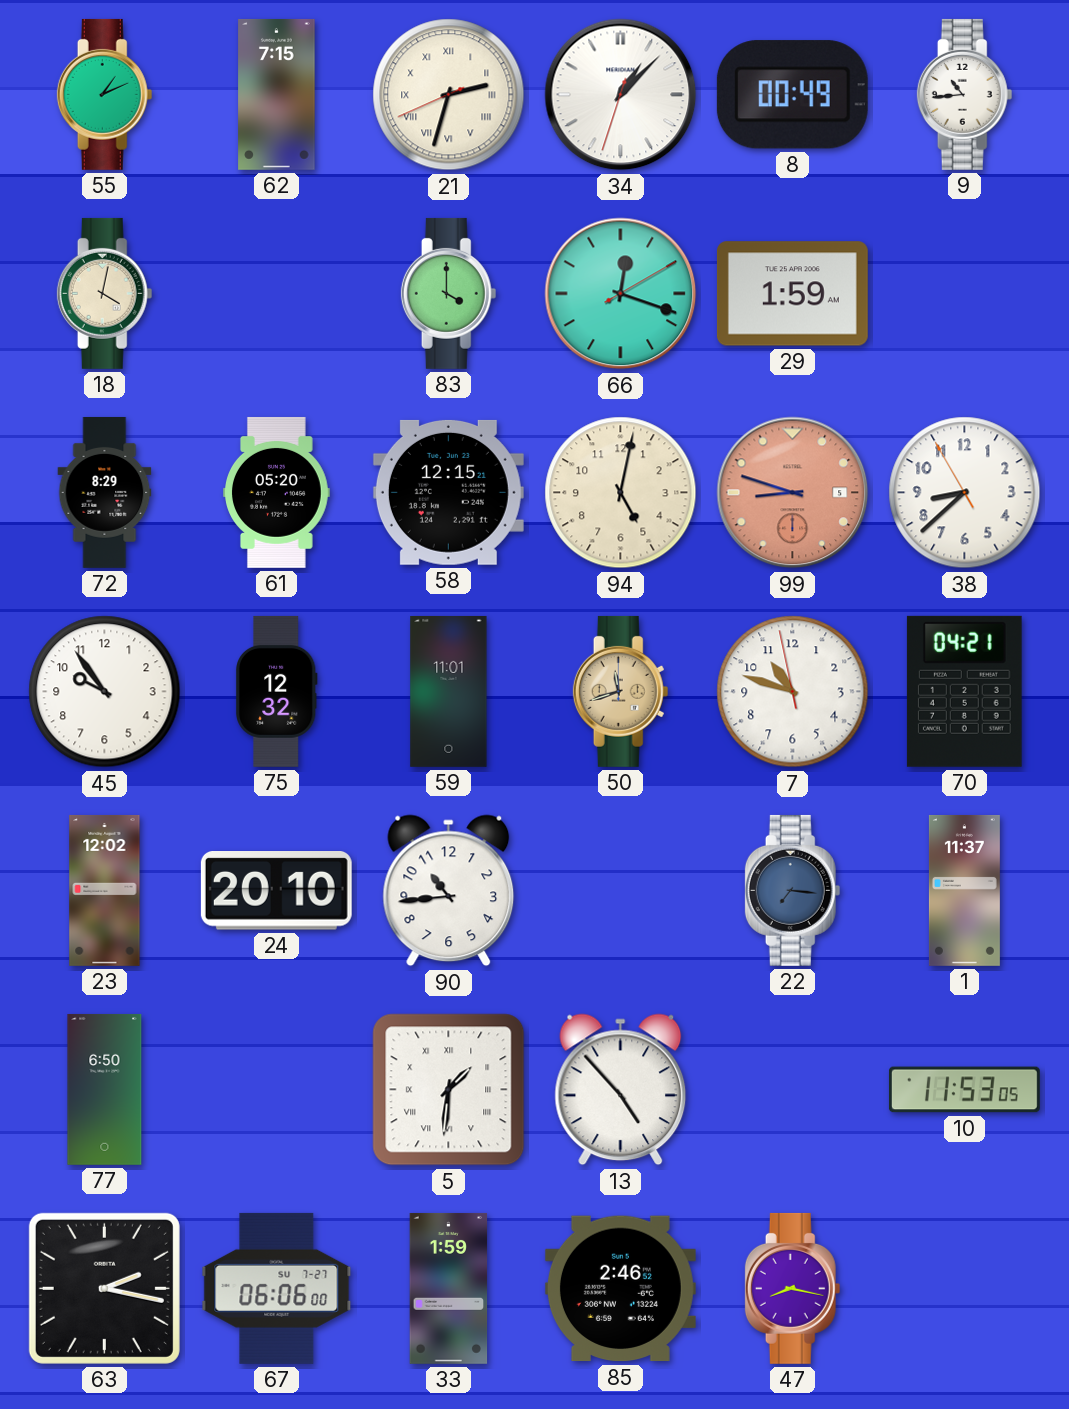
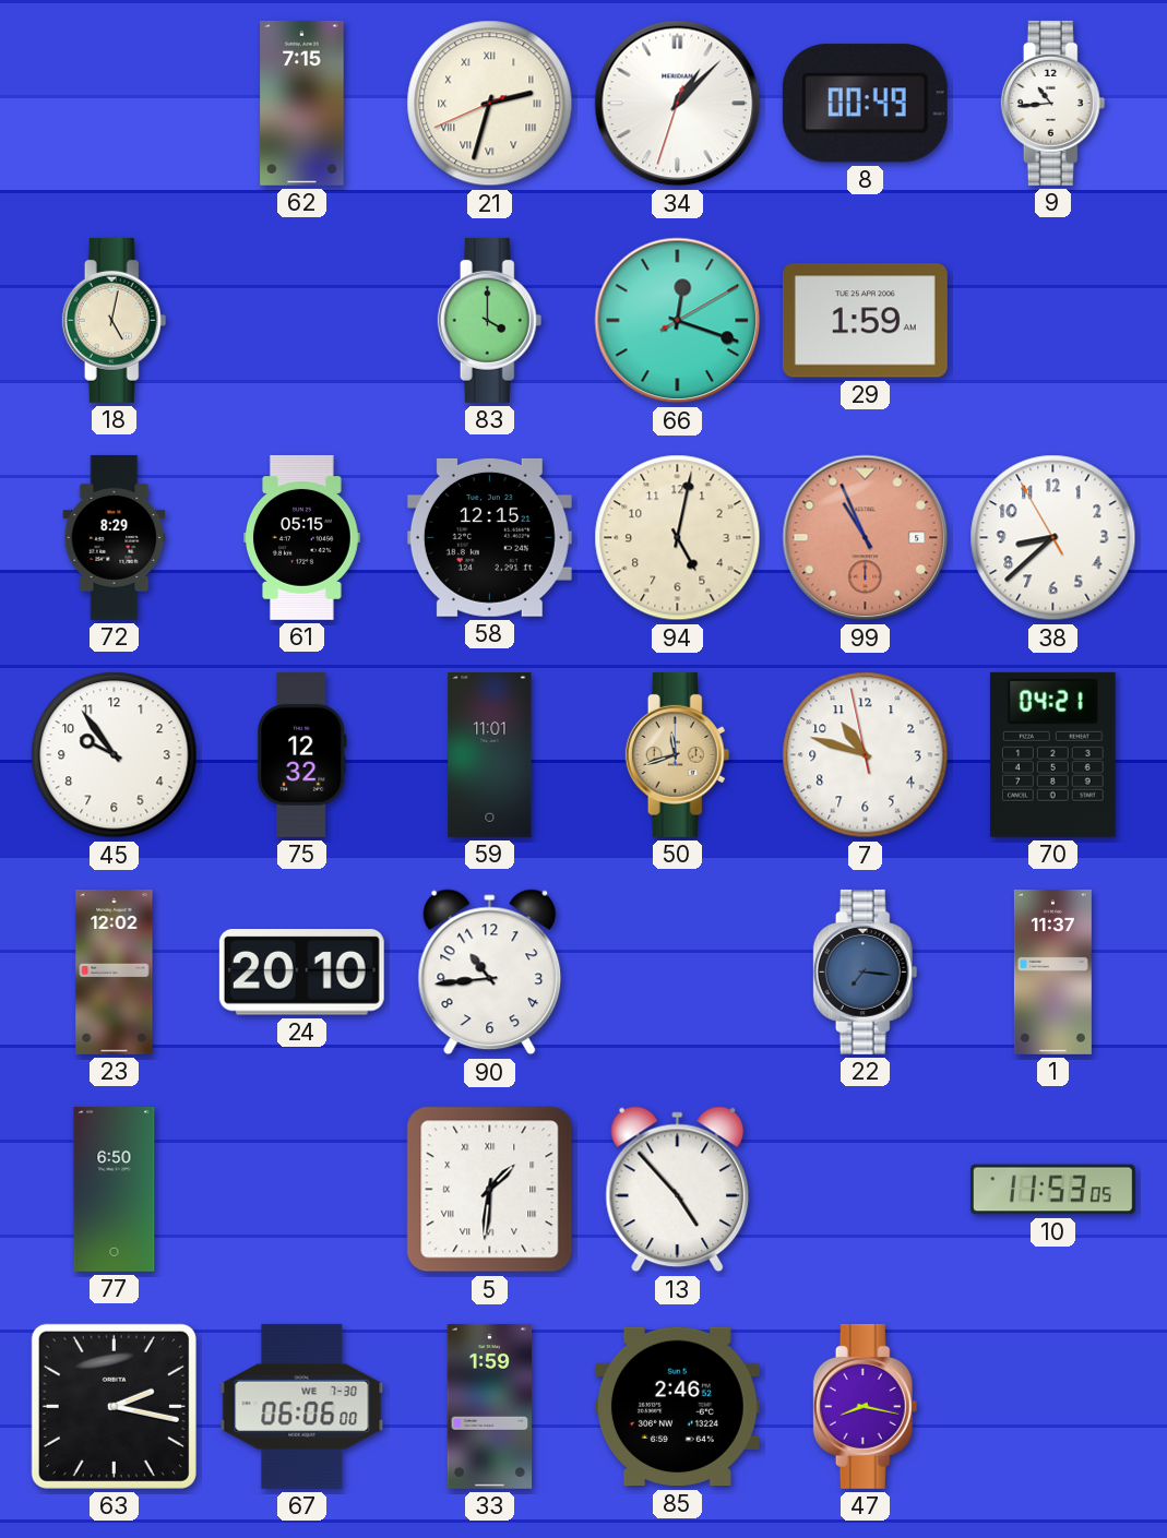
55: 1:11 -> none
18: 4:02 -> 5:02
61: 05:20 -> 05:15
99: 8:48 -> 10:56
67 date: SU 7-27 -> WE 7-30
